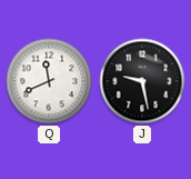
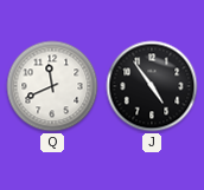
J: 9:28 -> 4:54
